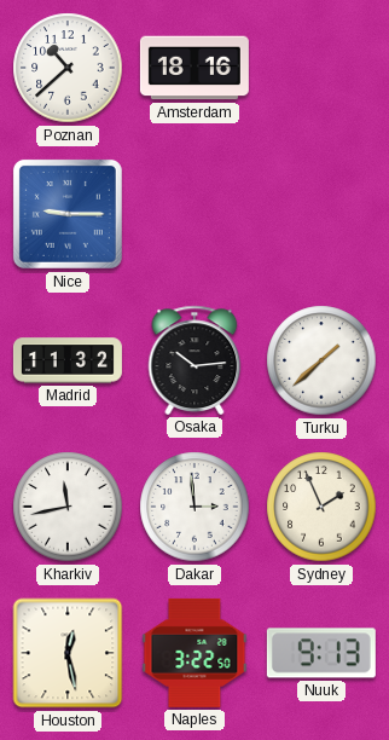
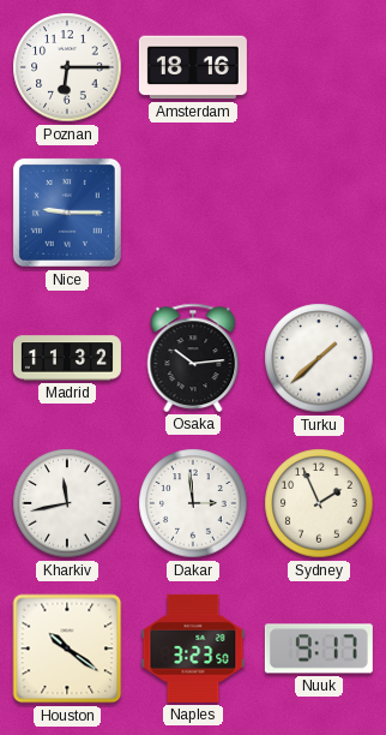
Poznan: 10:38 -> 6:15
Houston: 12:28 -> 10:21
Naples: 3:22 -> 3:23
Nuuk: 9:13 -> 9:17
